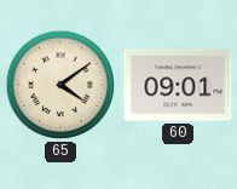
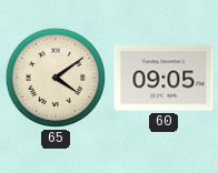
60: 09:01 -> 09:05
